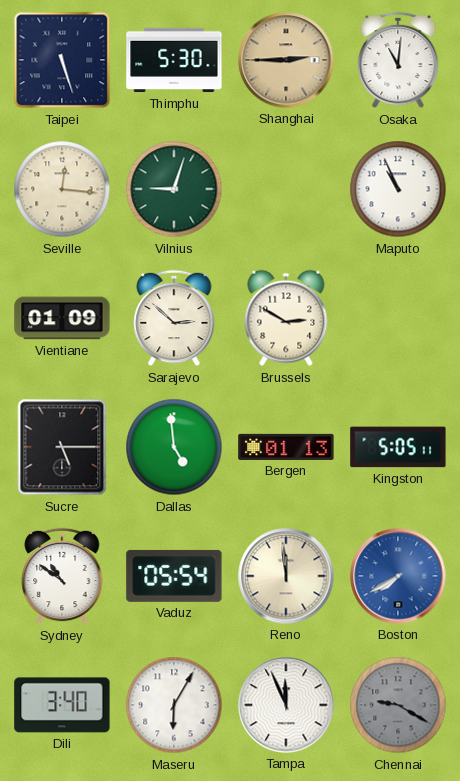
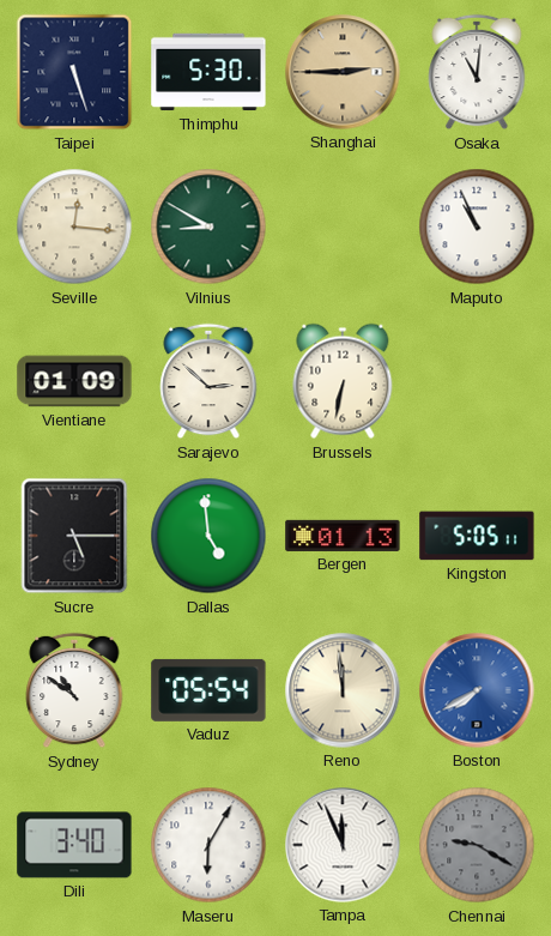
Vilnius: 9:03 -> 8:50
Brussels: 2:50 -> 6:32
